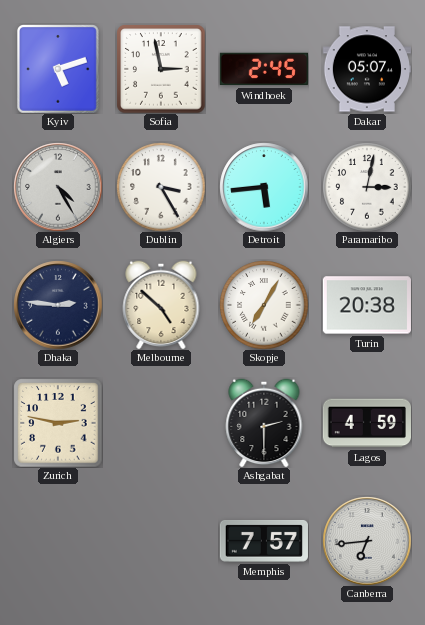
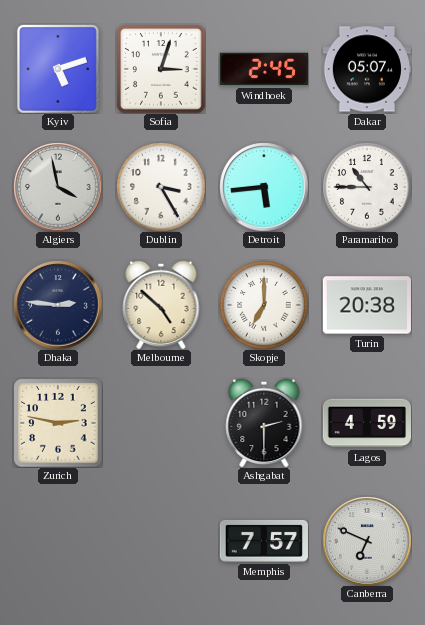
Sofia: 2:58 -> 3:03
Algiers: 4:25 -> 3:58
Paramaribo: 3:02 -> 10:45
Skopje: 7:05 -> 7:00
Canberra: 6:44 -> 6:49
